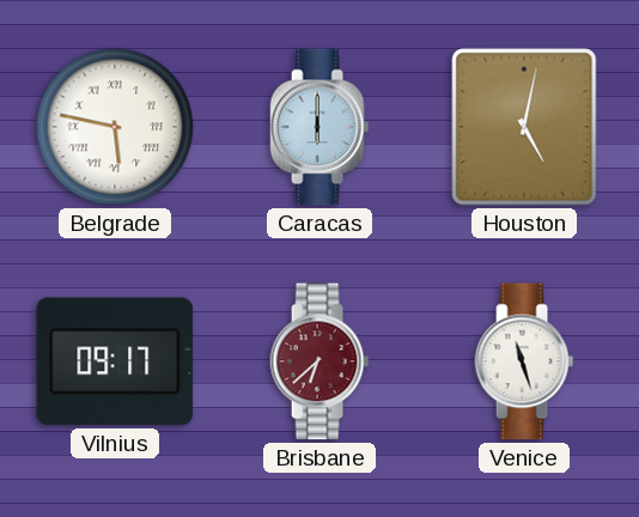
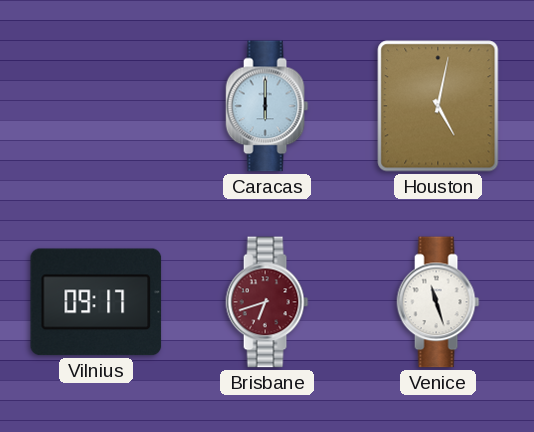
Belgrade: 5:47 -> none
Brisbane: 6:38 -> 6:42
